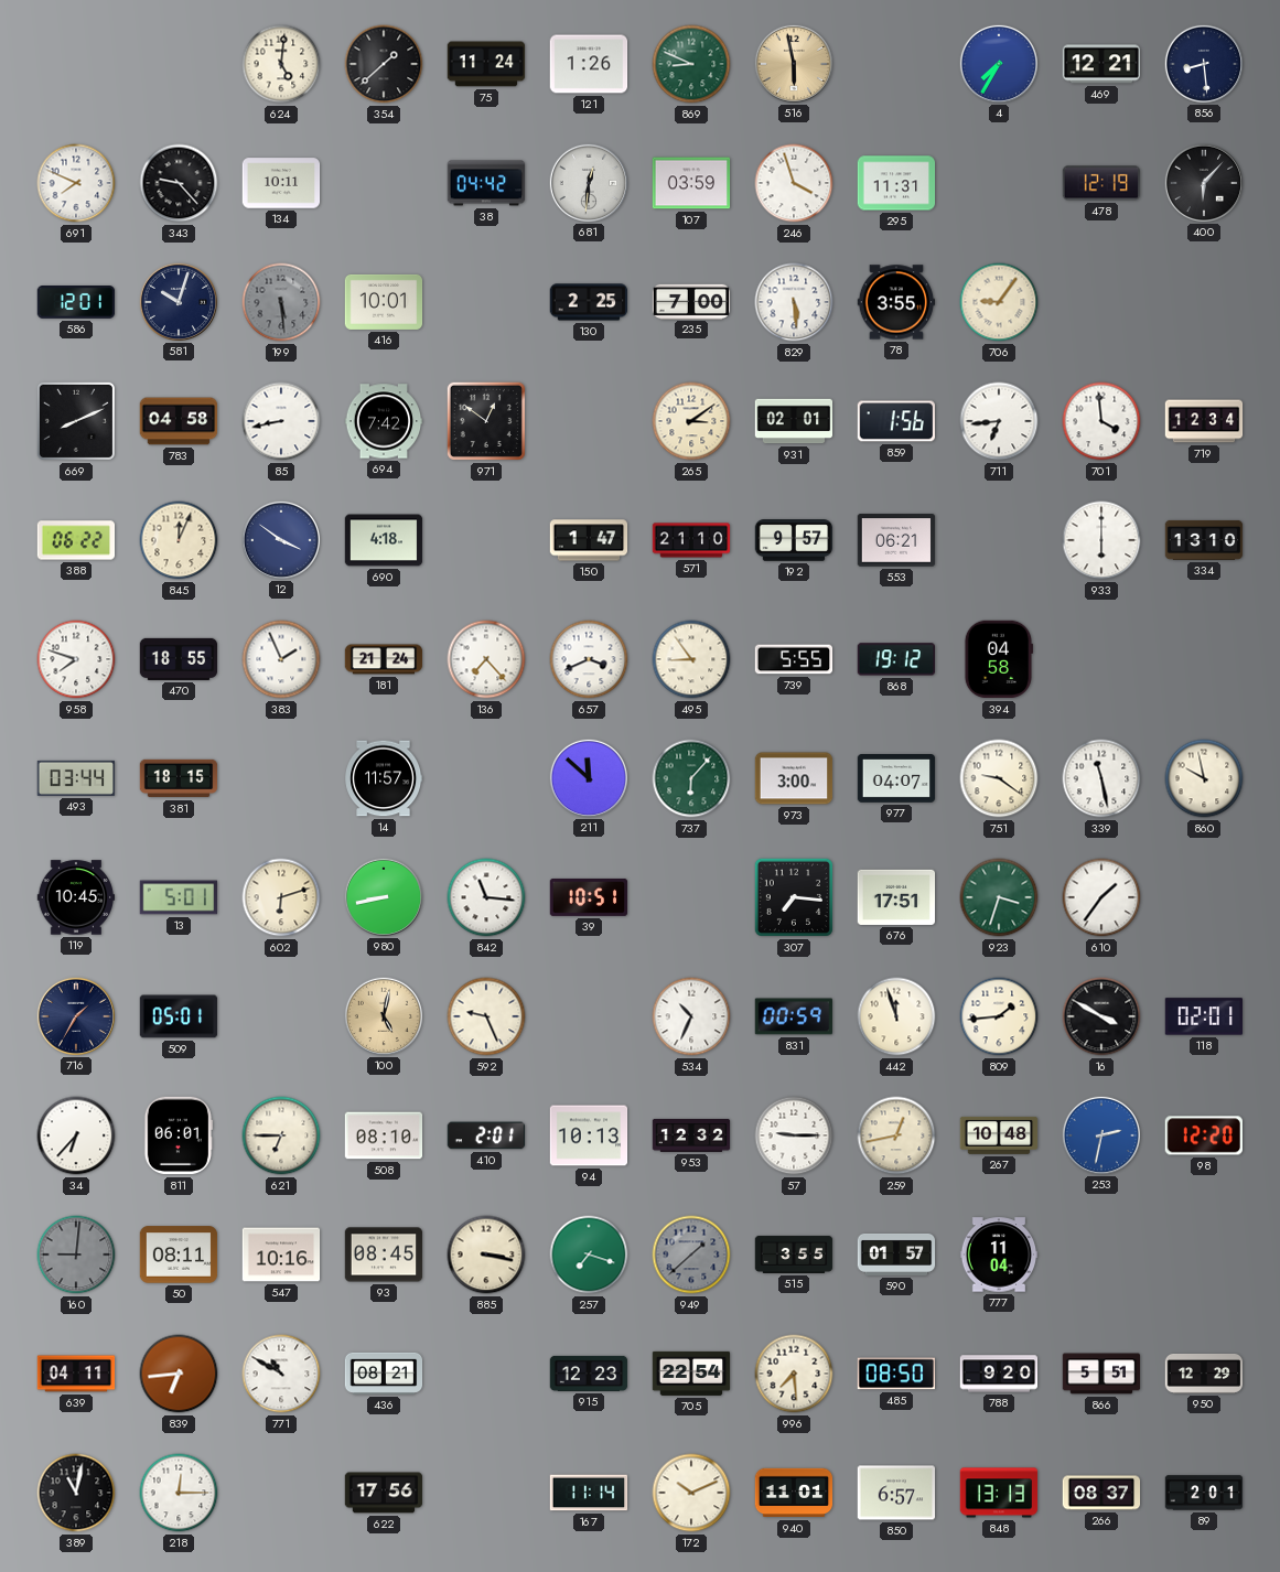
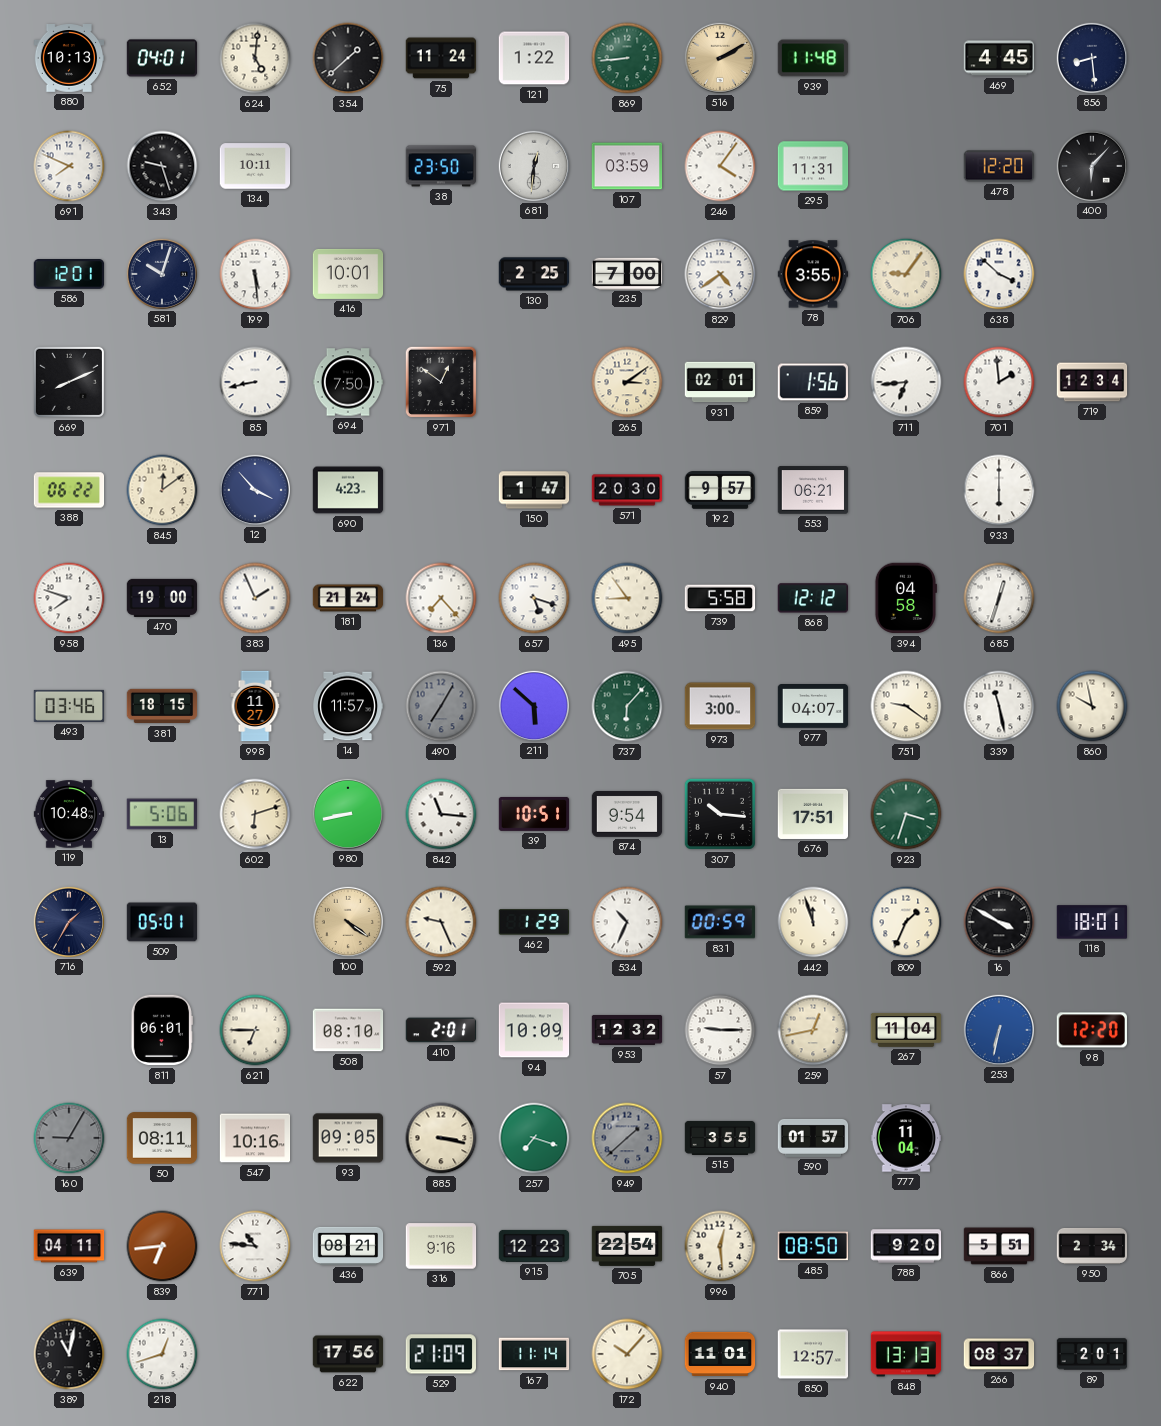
880: none -> 10:13
652: none -> 04:01
121: 1:26 -> 1:22
869: 8:49 -> 8:44
516: 5:58 -> 2:10
939: none -> 11:48
4: 7:35 -> none
469: 12:21 -> 4:45
343: 9:23 -> 9:27
38: 04:42 -> 23:50
246: 3:57 -> 4:06
478: 12:19 -> 12:20
199 dial: grey -> white
829: 5:29 -> 4:39
638: none -> 3:52
783: 04:58 -> none
694: 7:42 -> 7:50
701: 3:59 -> 1:59
845: 12:04 -> 12:09
12: 3:51 -> 3:53
690: 4:18 -> 4:23
571: 21:10 -> 20:30
334: 13:10 -> none
470: 18:55 -> 19:00
657: 3:41 -> 5:18
739: 5:55 -> 5:58
868: 19:12 -> 12:12
685: none -> 12:33
493: 03:44 -> 03:46
998: none -> 11:27
490: none -> 7:05
211: 11:52 -> 5:52
119: 10:45 -> 10:48
13: 5:01 -> 5:06
874: none -> 9:54
307: 7:16 -> 10:16
610: 1:36 -> none
100: 5:02 -> 4:21
462: none -> 1:29
809: 1:44 -> 1:34
118: 02:01 -> 18:01
34: 6:37 -> none
94: 10:13 -> 10:09
267: 10:48 -> 11:04
253: 2:32 -> 6:32
160: 9:01 -> 9:05
93: 08:45 -> 09:05
771: 10:50 -> 10:46
316: none -> 9:16
996: 7:29 -> 12:29
950: 12:29 -> 2:34
218: 12:15 -> 12:42
529: none -> 21:09
172: 10:11 -> 10:07
850: 6:57 -> 12:57
